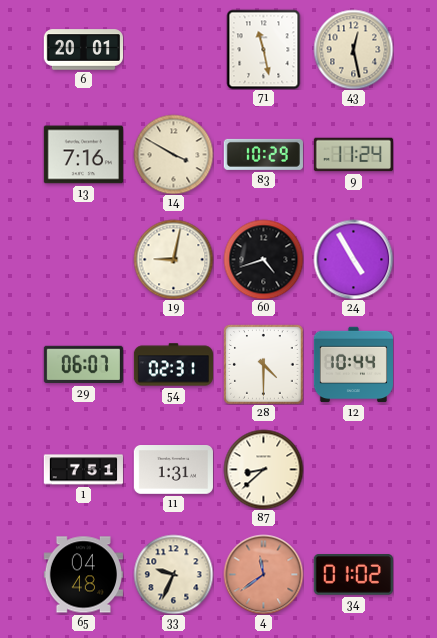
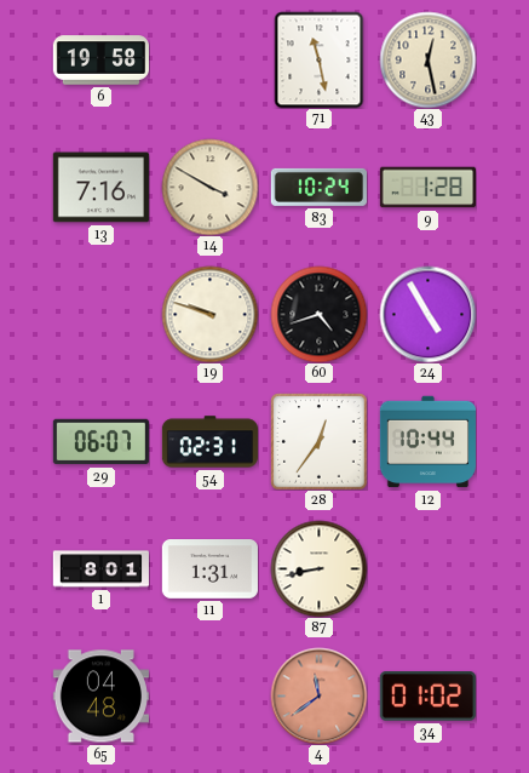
6: 20:01 -> 19:58
83: 10:29 -> 10:24
9: 11:24 -> 1:28
19: 9:02 -> 9:48
28: 4:30 -> 12:36
1: 7:51 -> 8:01
87: 8:38 -> 8:43
33: 9:34 -> none
